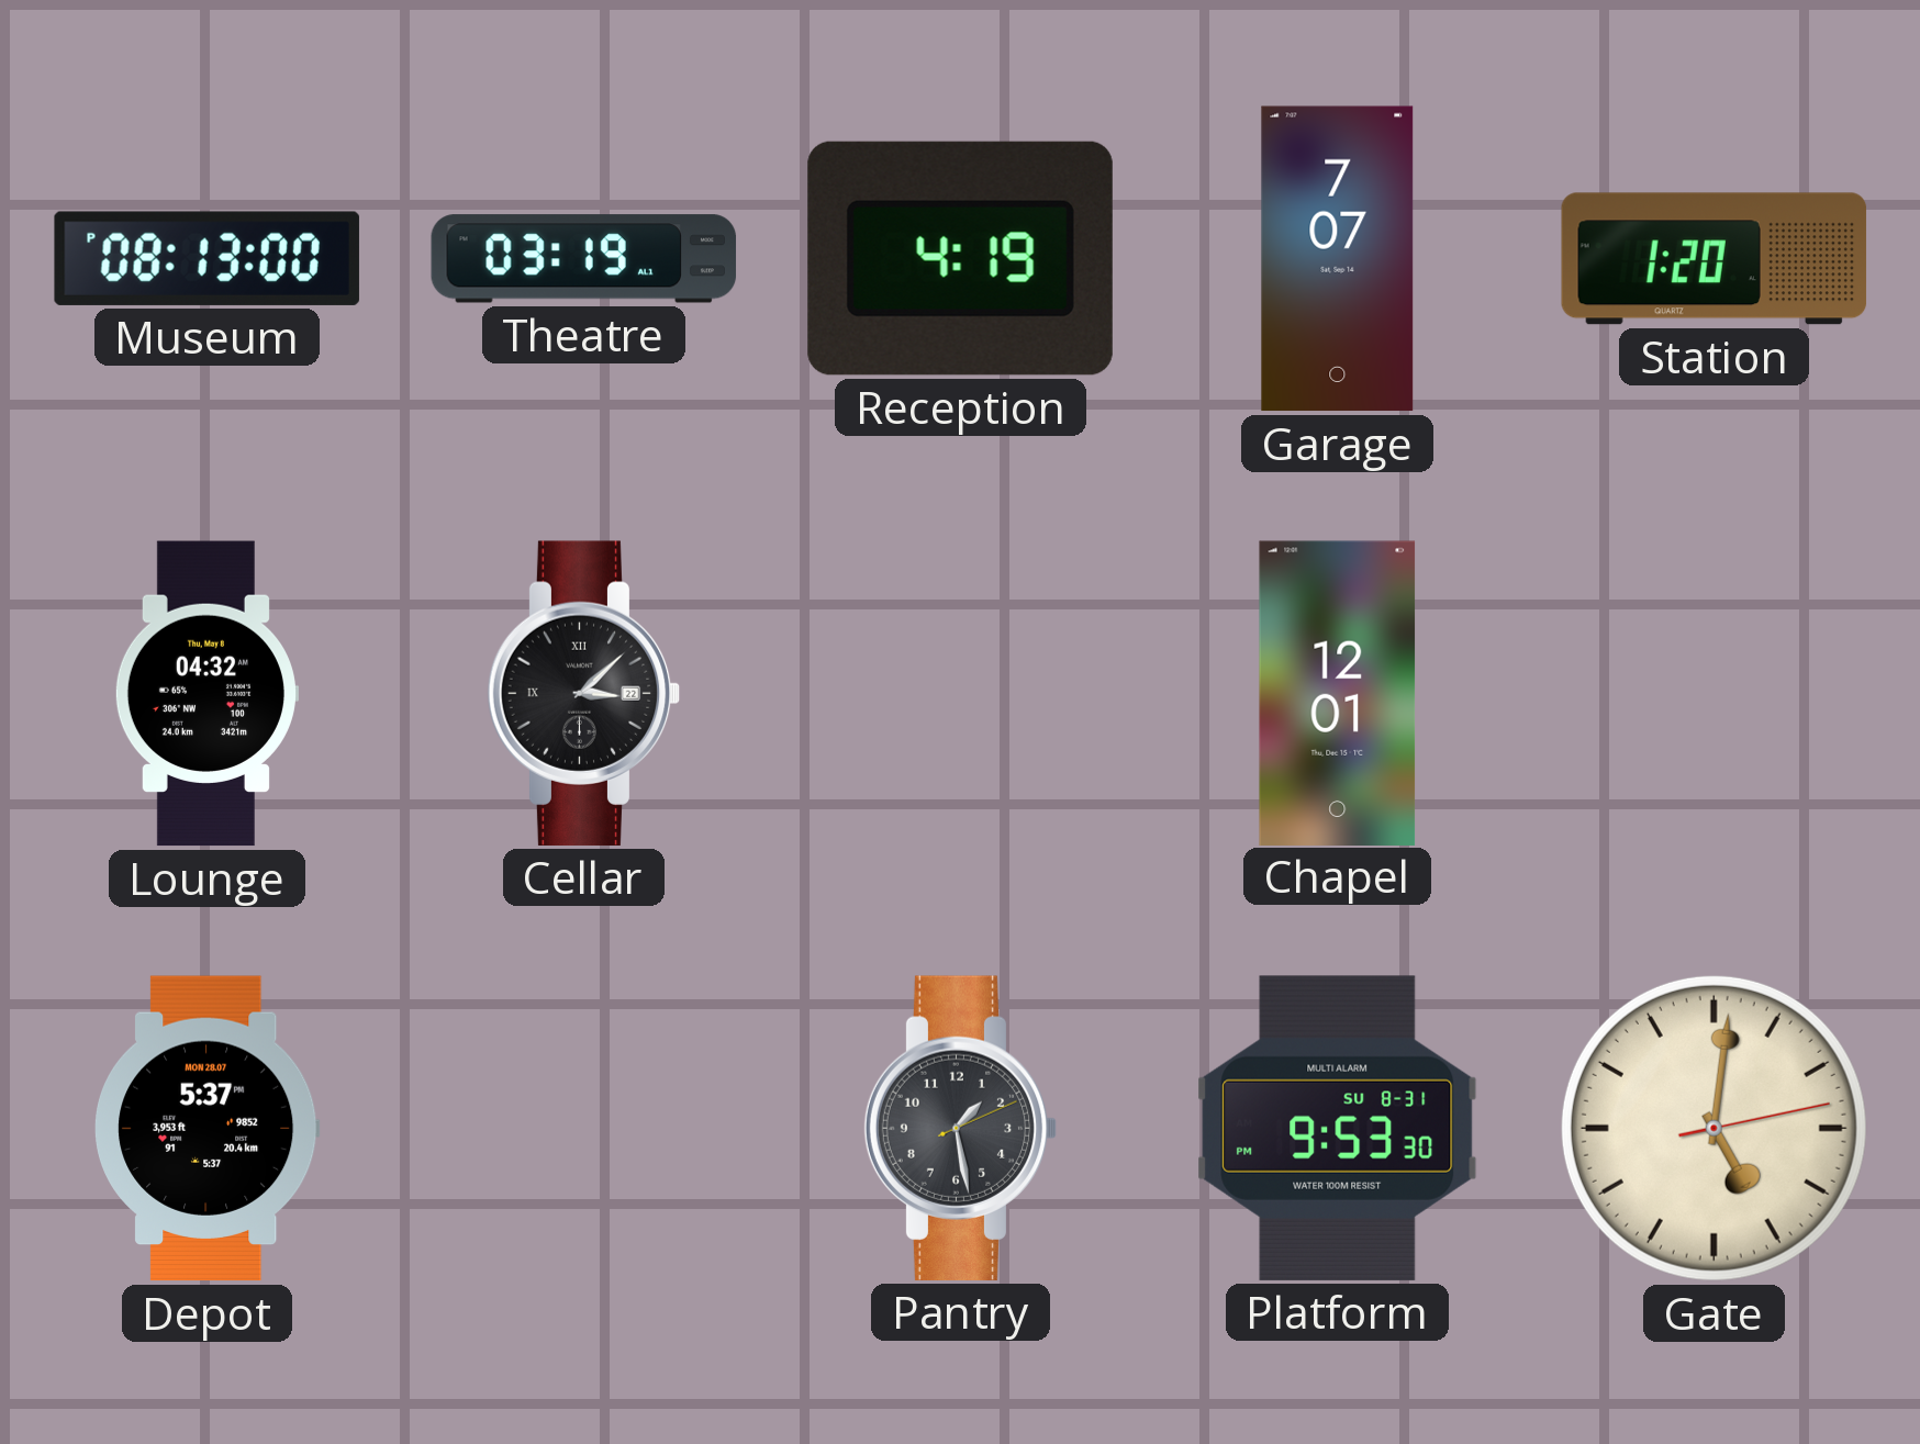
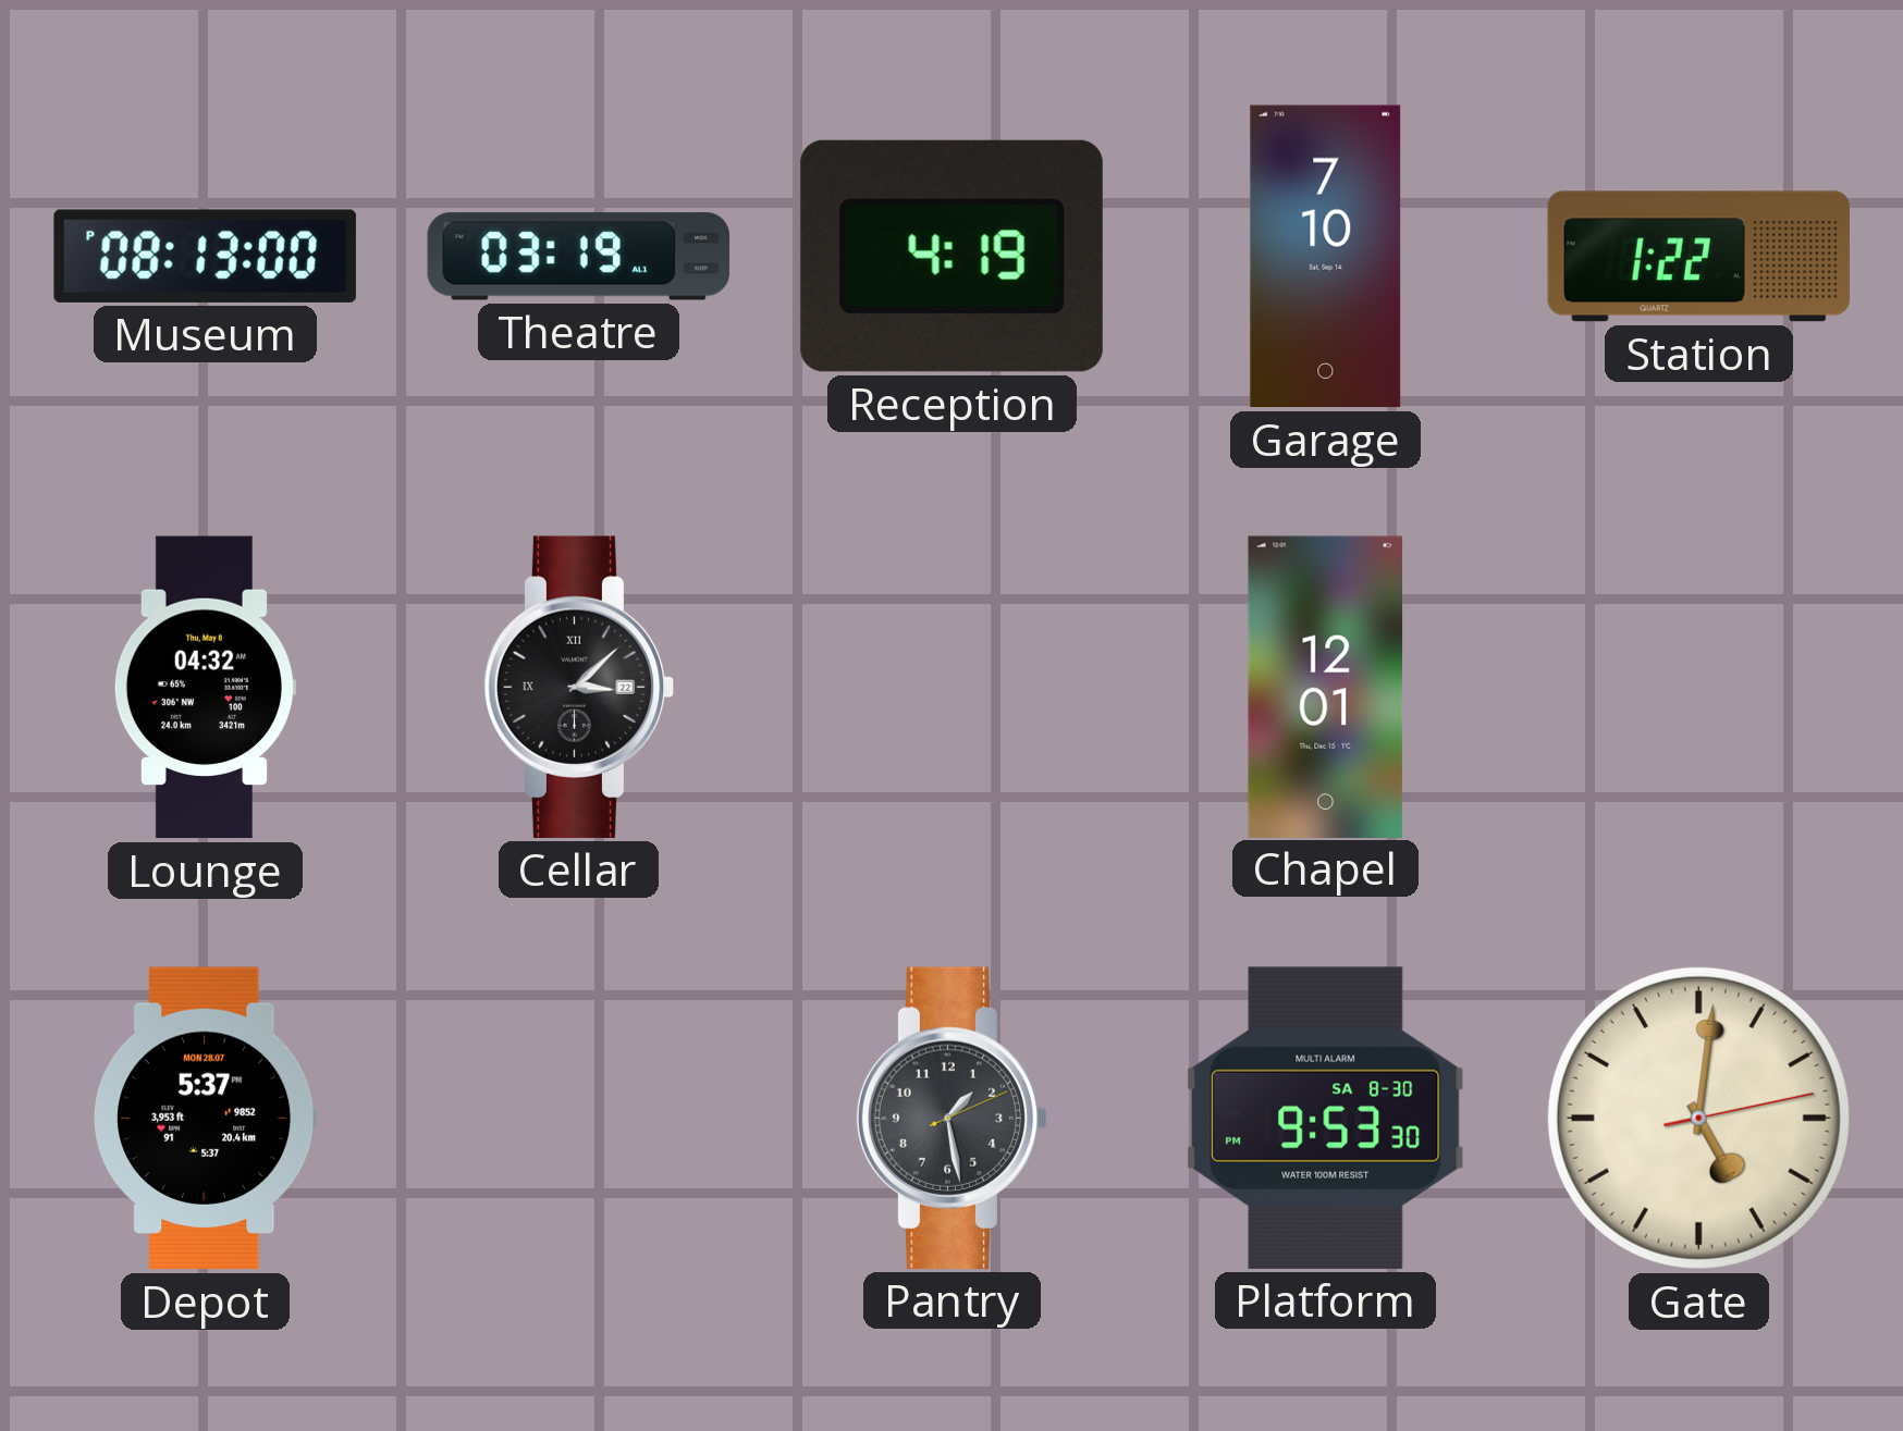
Garage: 7:07 -> 7:10
Station: 1:20 -> 1:22
Platform date: SU 8-31 -> SA 8-30
